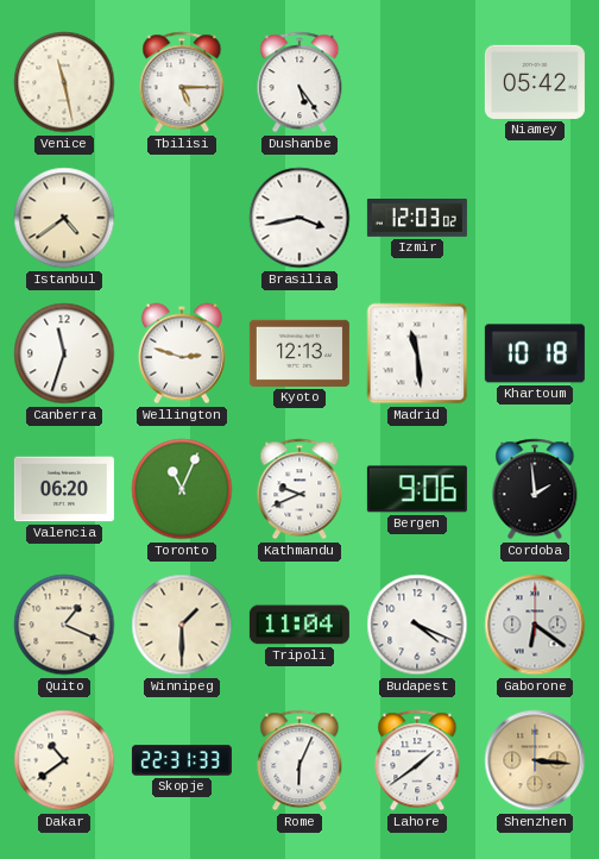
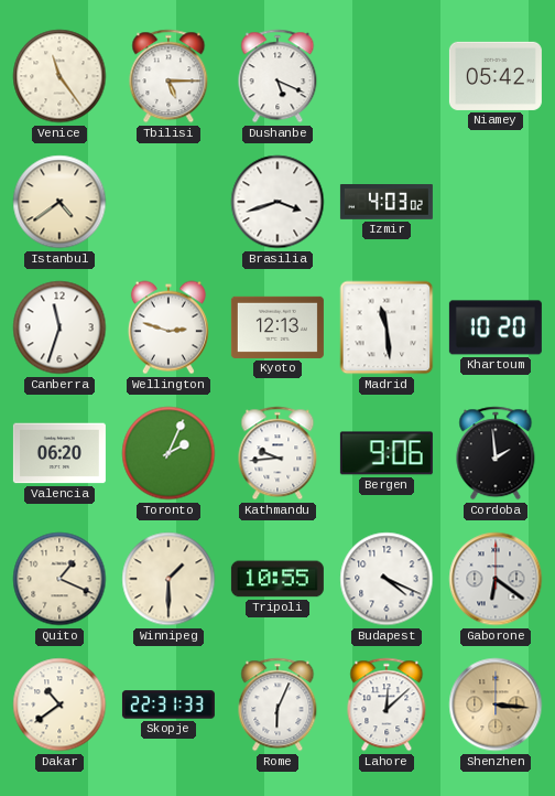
Venice: 11:28 -> 11:24
Dushanbe: 5:24 -> 5:19
Brasilia: 3:43 -> 3:42
Izmir: 12:03 -> 4:03
Khartoum: 10:18 -> 10:20
Toronto: 11:04 -> 2:04
Kathmandu: 9:41 -> 9:44
Tripoli: 11:04 -> 10:55
Lahore: 1:39 -> 12:08
